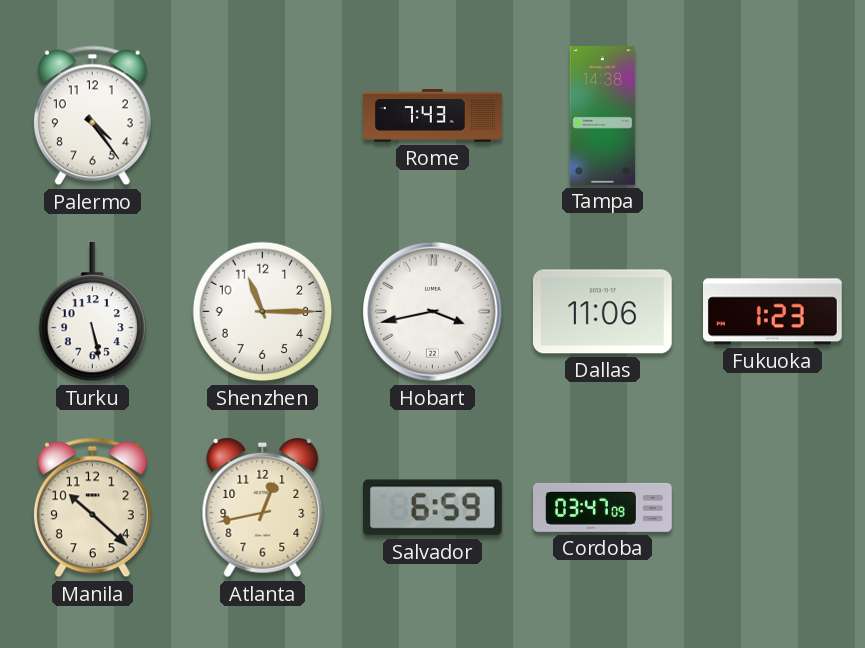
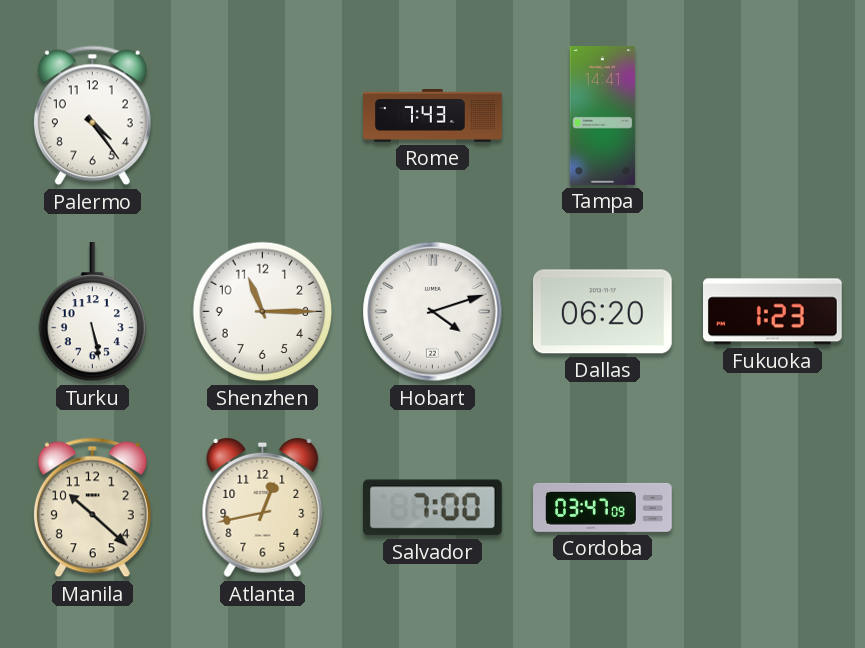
Tampa: 14:38 -> 14:41
Hobart: 3:43 -> 4:12
Dallas: 11:06 -> 06:20
Salvador: 6:59 -> 7:00
